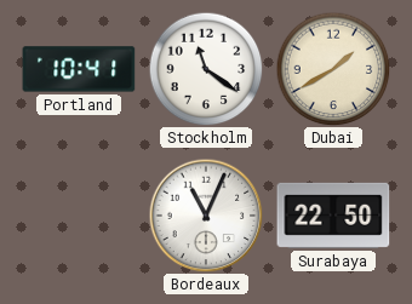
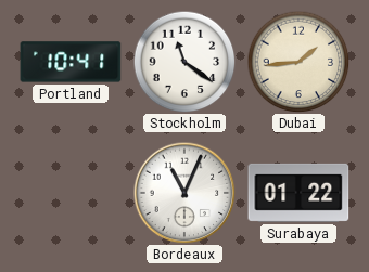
Dubai: 1:40 -> 1:44
Surabaya: 22:50 -> 01:22
